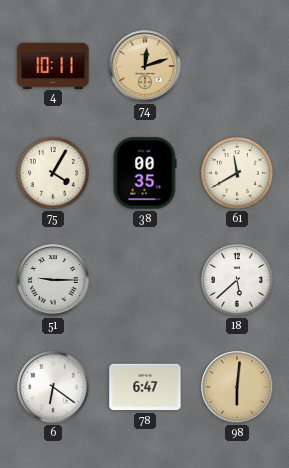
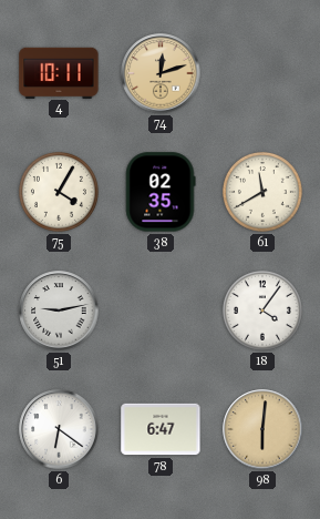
38: 00:35 -> 02:35
51: 9:15 -> 9:13
18: 5:38 -> 4:06
